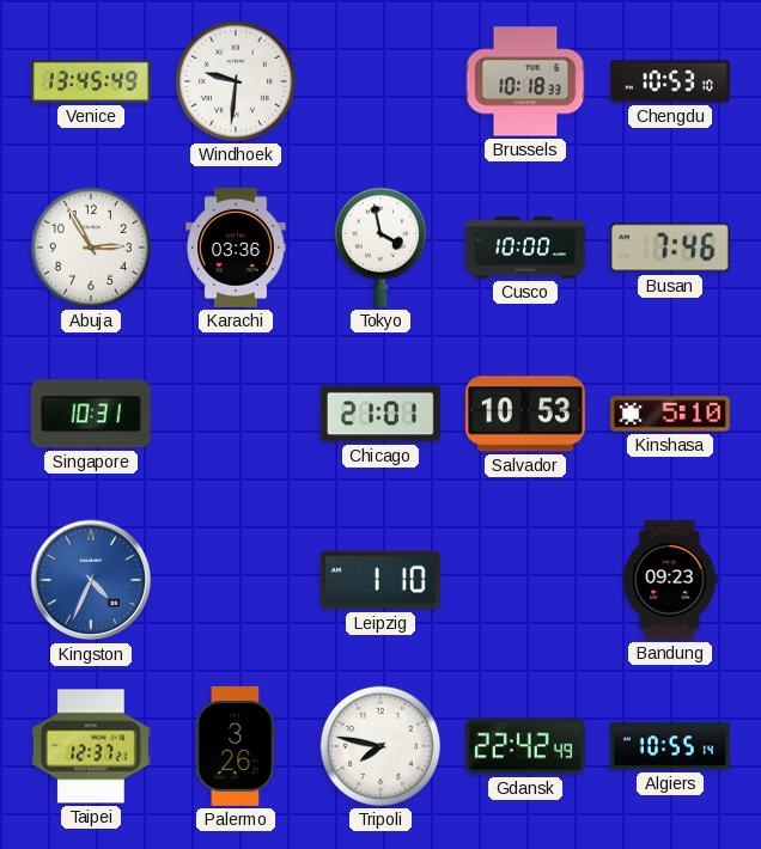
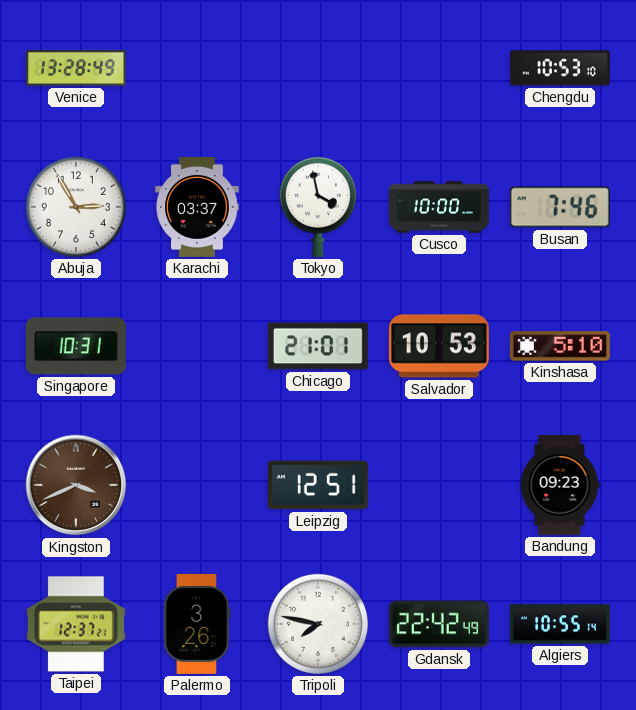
Venice: 13:45 -> 13:28
Windhoek: 9:31 -> none
Brussels: 10:18 -> none
Karachi: 03:36 -> 03:37
Kingston: 4:34 -> 3:41
Kingston dial: blue -> brown
Leipzig: 1:10 -> 12:51
